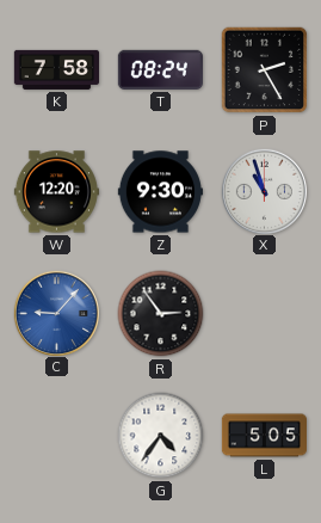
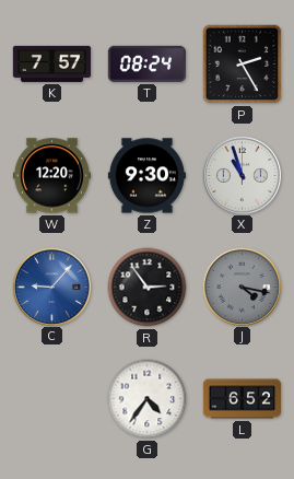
K: 7:58 -> 7:57
J: none -> 4:17
L: 5:05 -> 6:52
